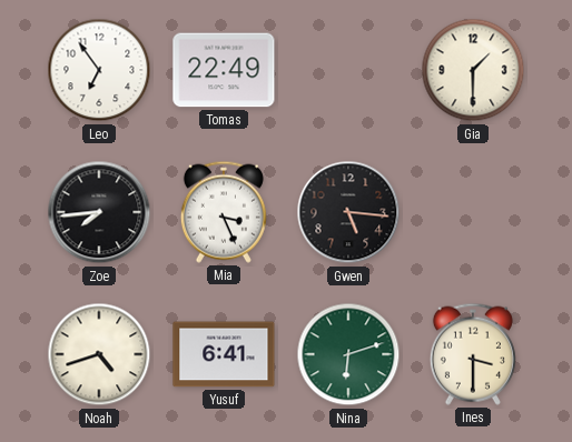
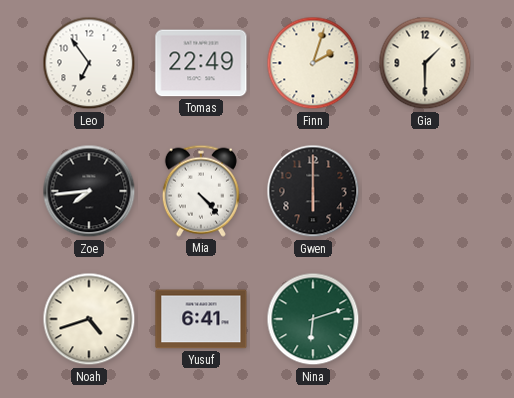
Finn: none -> 2:03
Mia: 3:26 -> 4:23
Gwen: 5:16 -> 6:00
Ines: 3:30 -> none
